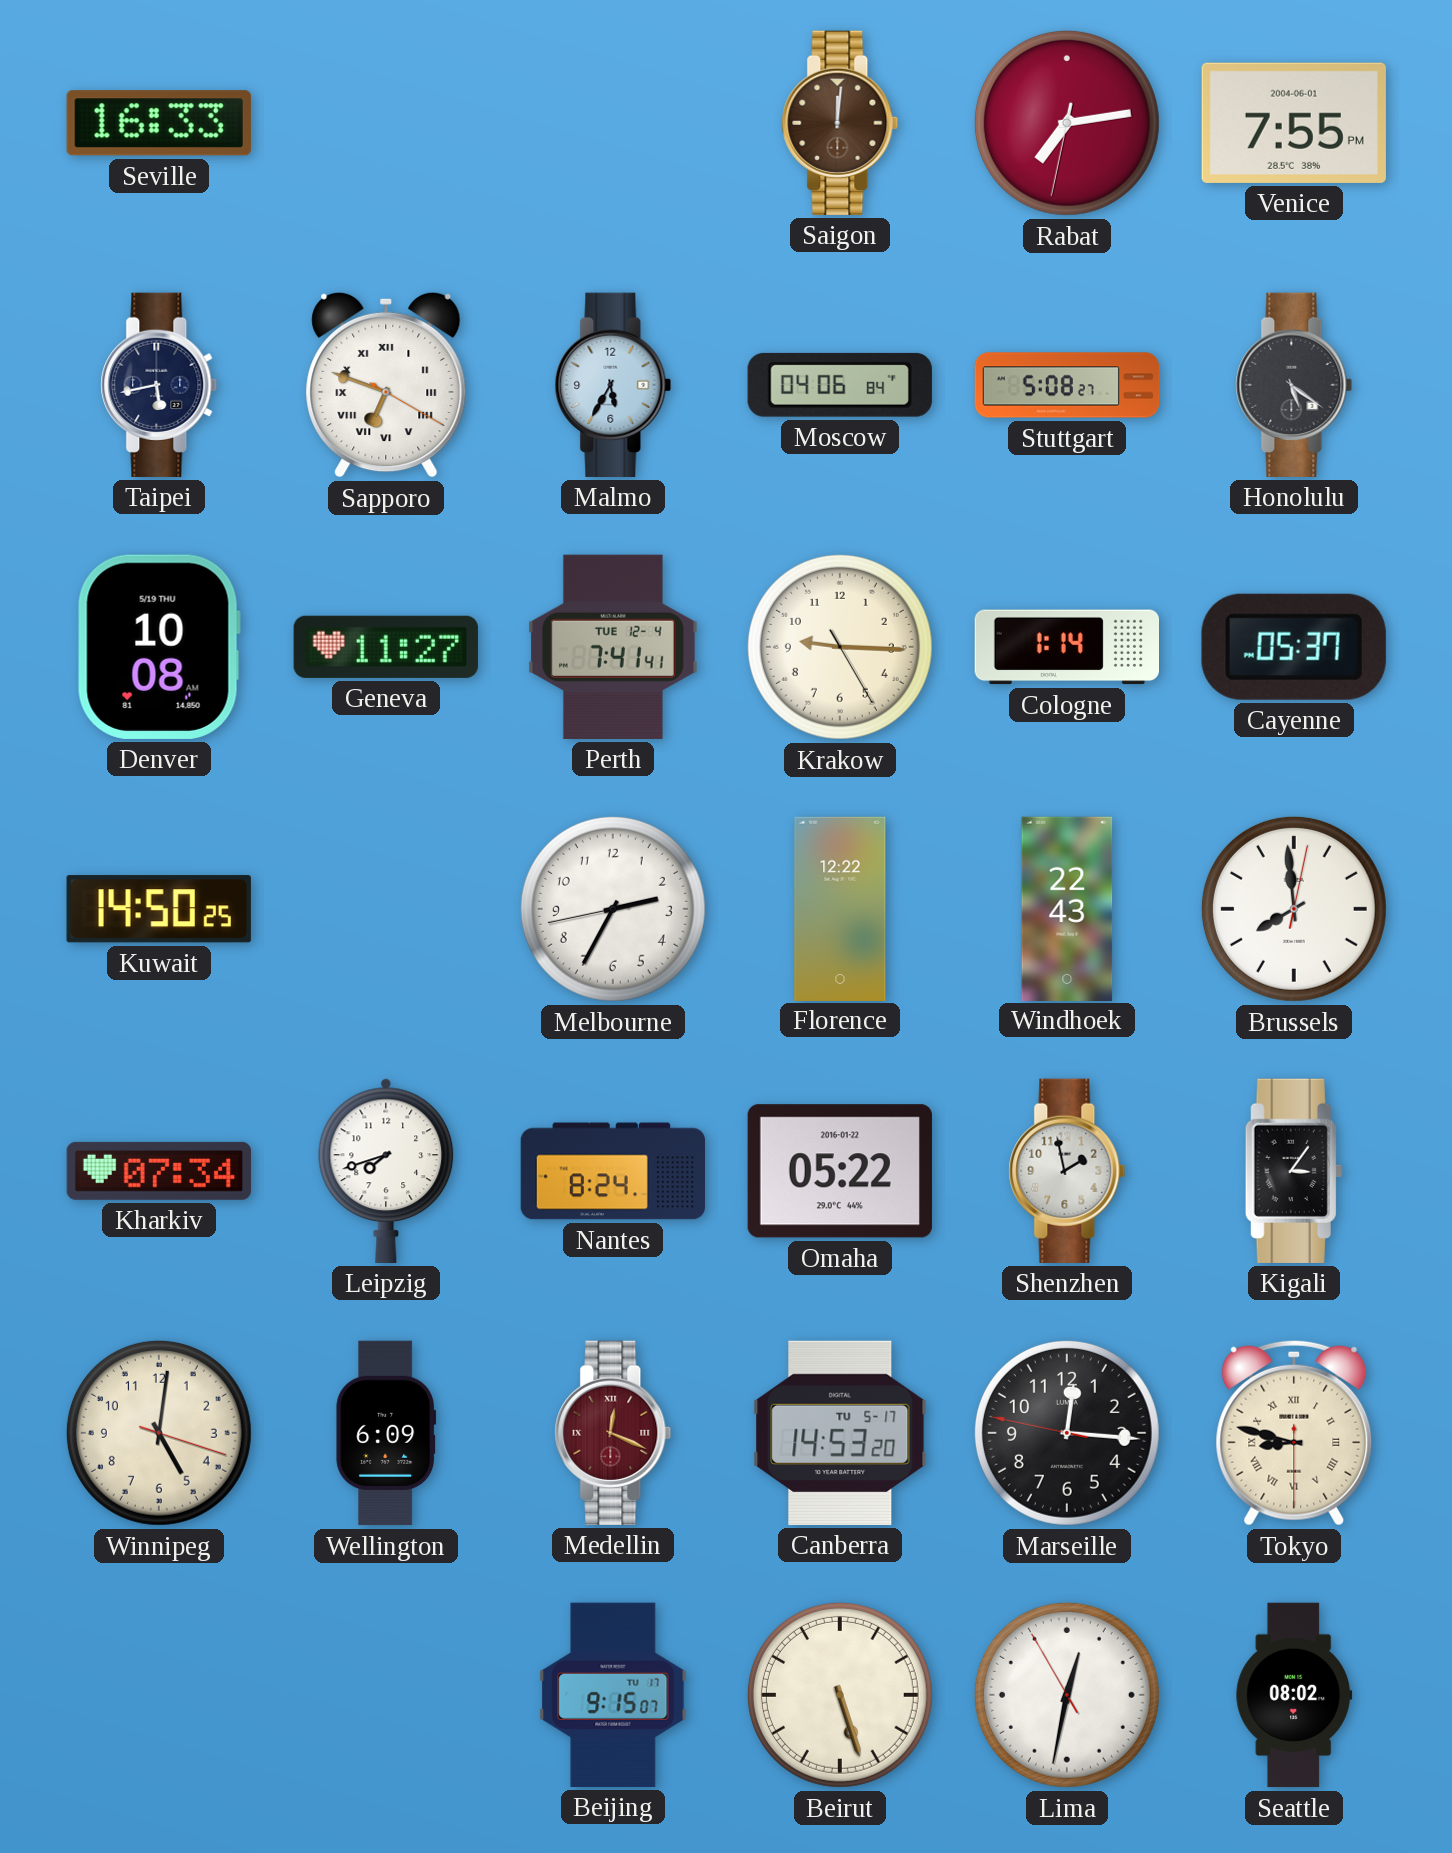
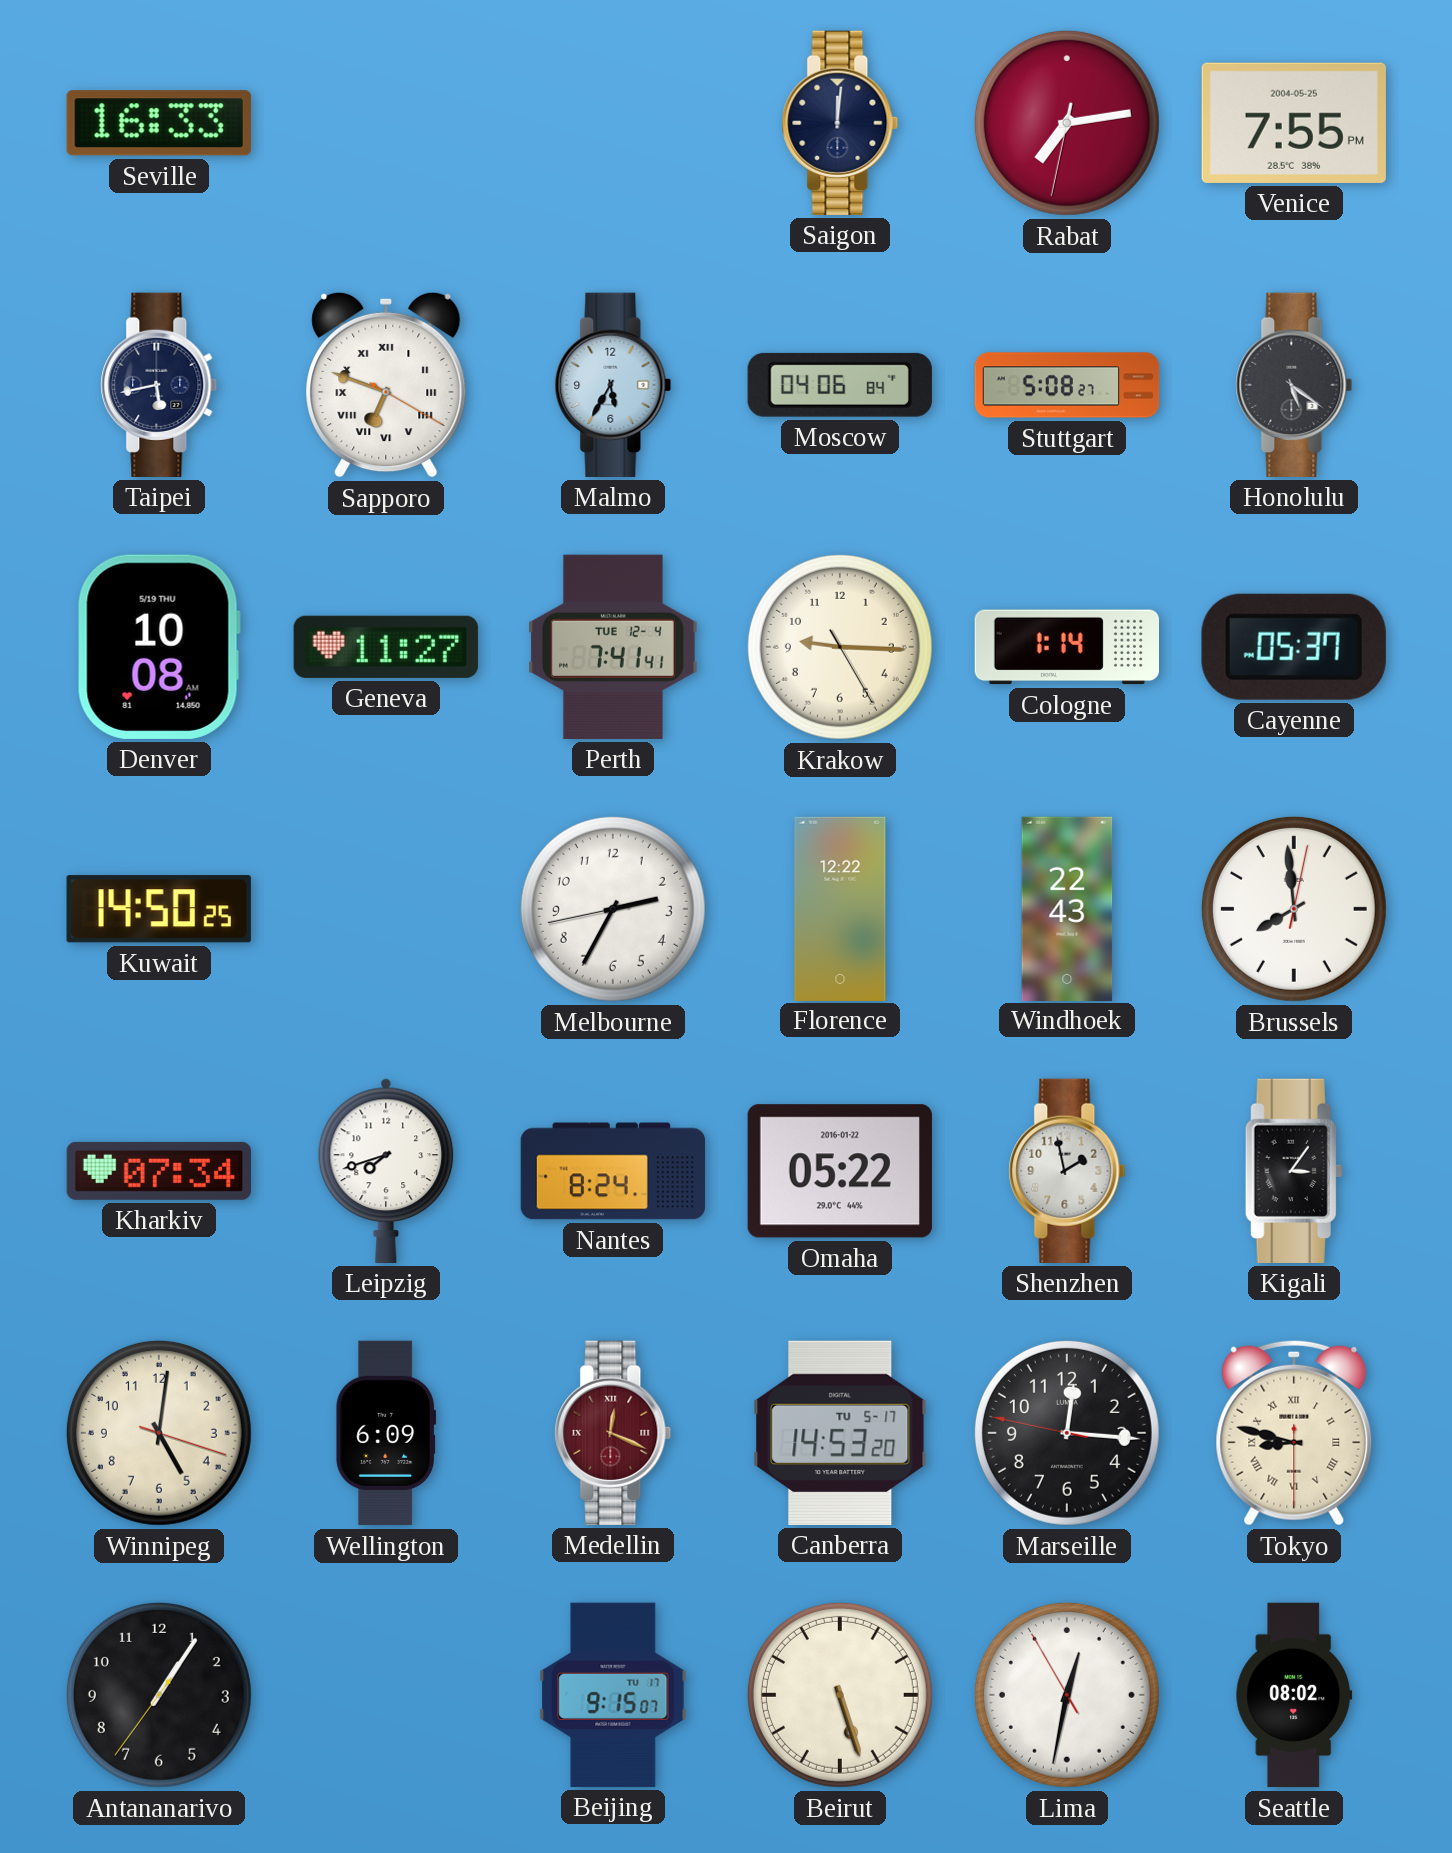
Saigon dial: brown -> navy
Venice date: 2004-06-01 -> 2004-05-25
Antananarivo: none -> 1:05
